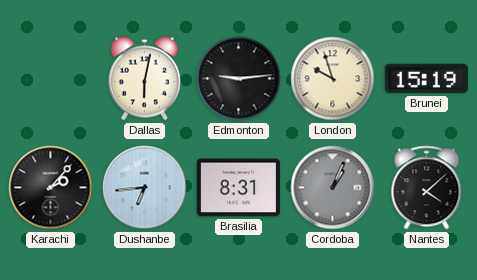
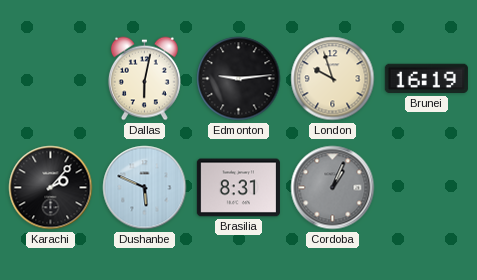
Brunei: 15:19 -> 16:19
Dushanbe: 6:44 -> 5:49
Nantes: 4:08 -> none
